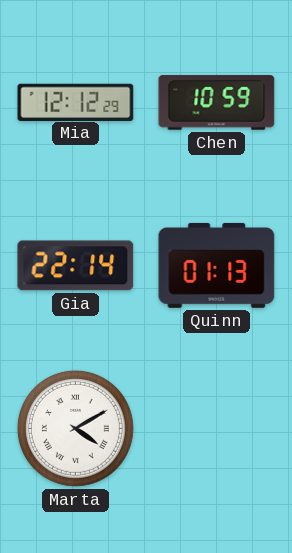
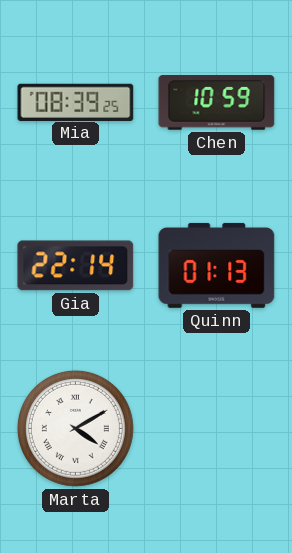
Mia: 12:12 -> 08:39
